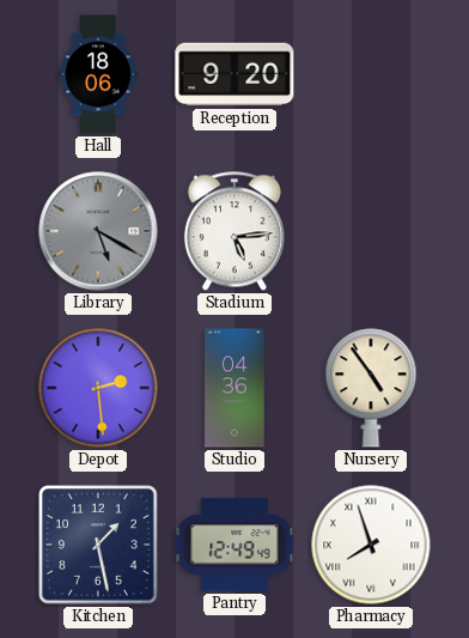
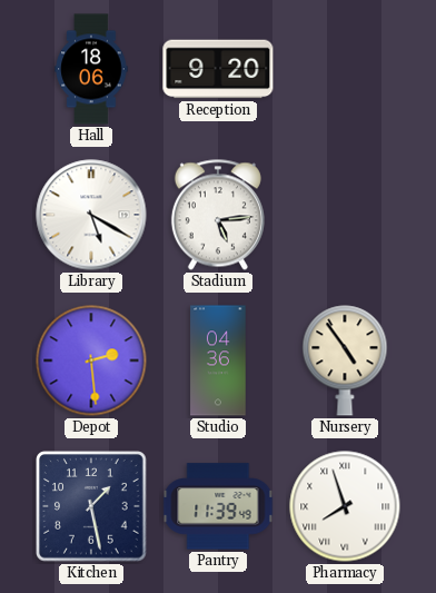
Library dial: grey -> white
Pantry: 12:49 -> 11:39
